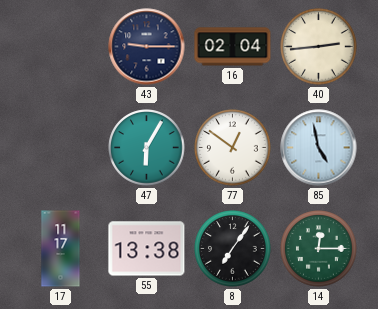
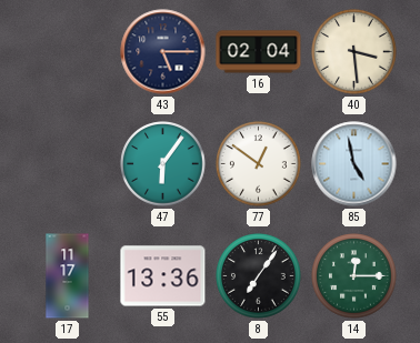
43: 9:15 -> 5:15
40: 2:44 -> 3:29
47: 6:05 -> 6:06
55: 13:38 -> 13:36
